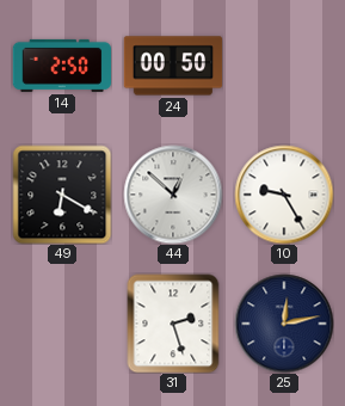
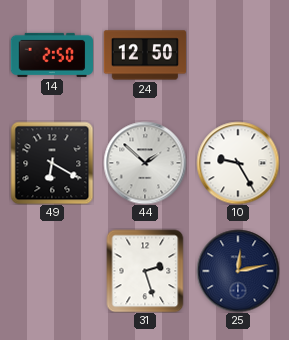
24: 00:50 -> 12:50
44: 12:52 -> 1:52
